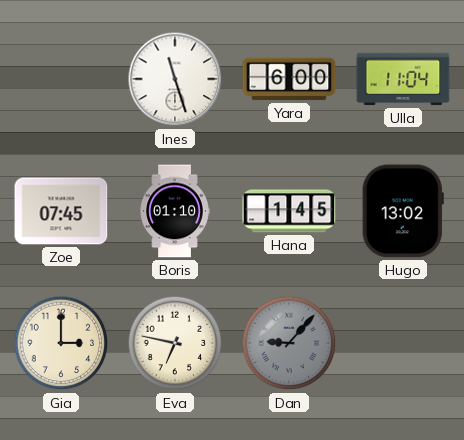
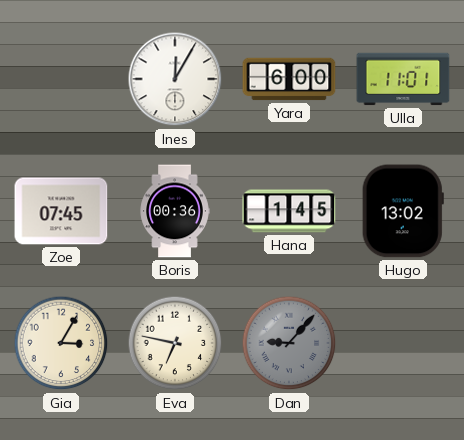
Ines: 11:27 -> 12:05
Ulla: 11:04 -> 11:01
Boris: 01:10 -> 00:36
Gia: 3:00 -> 3:05
